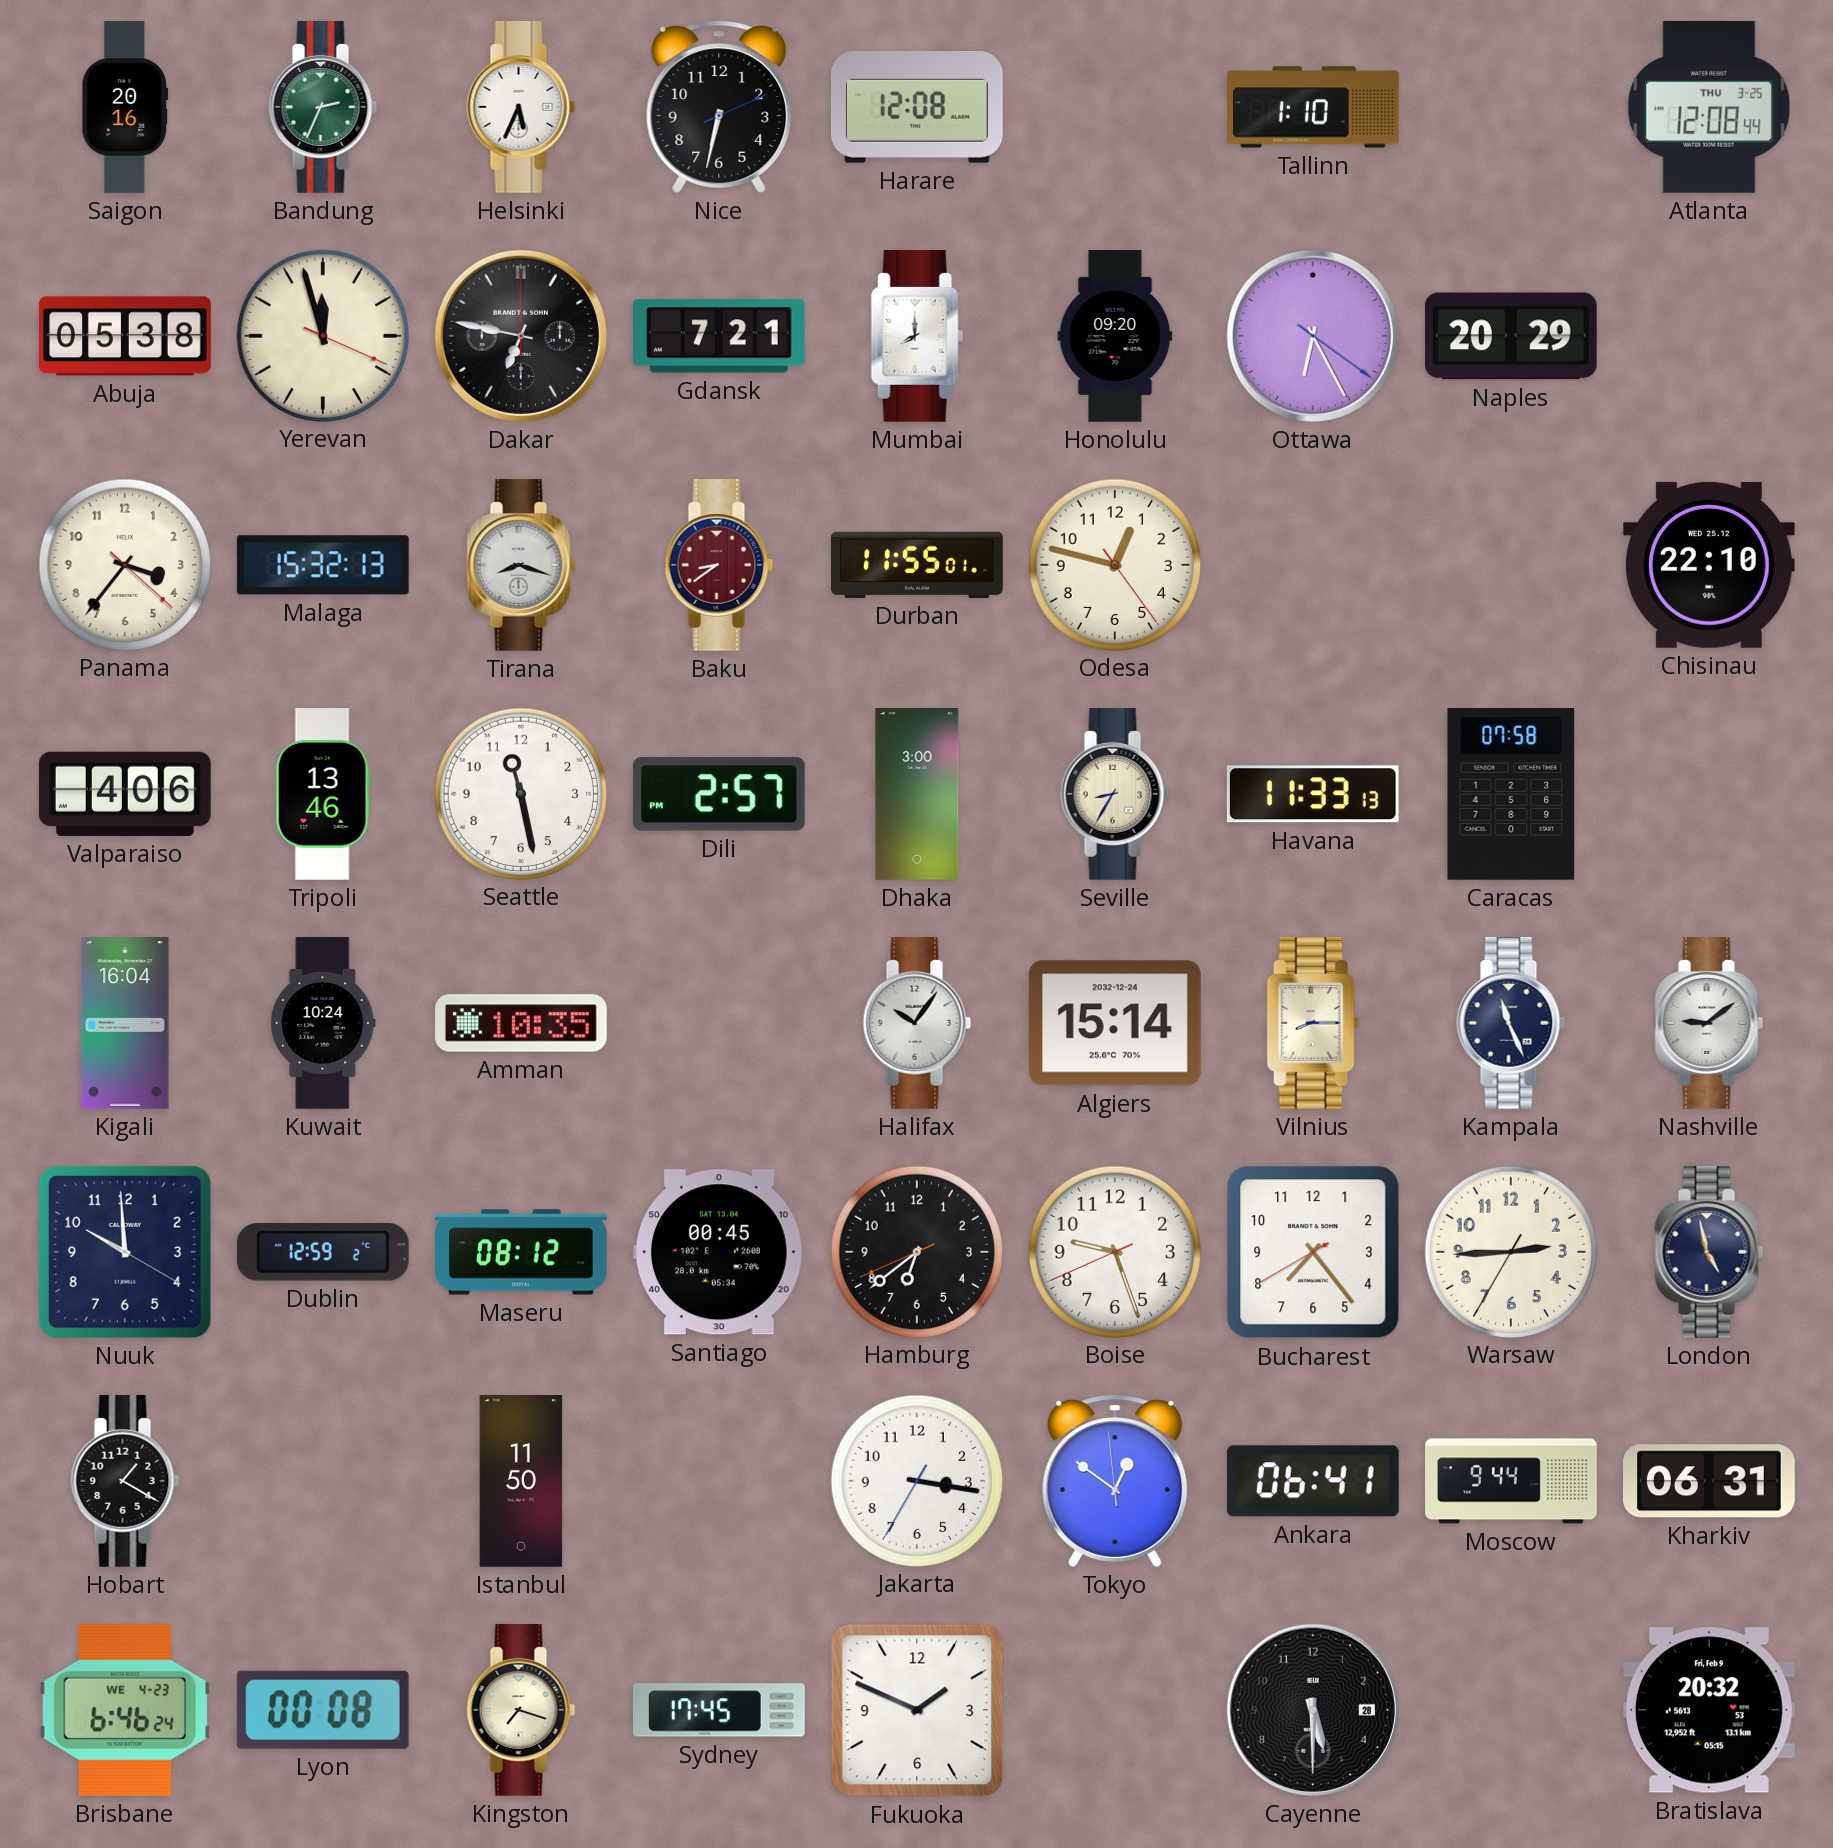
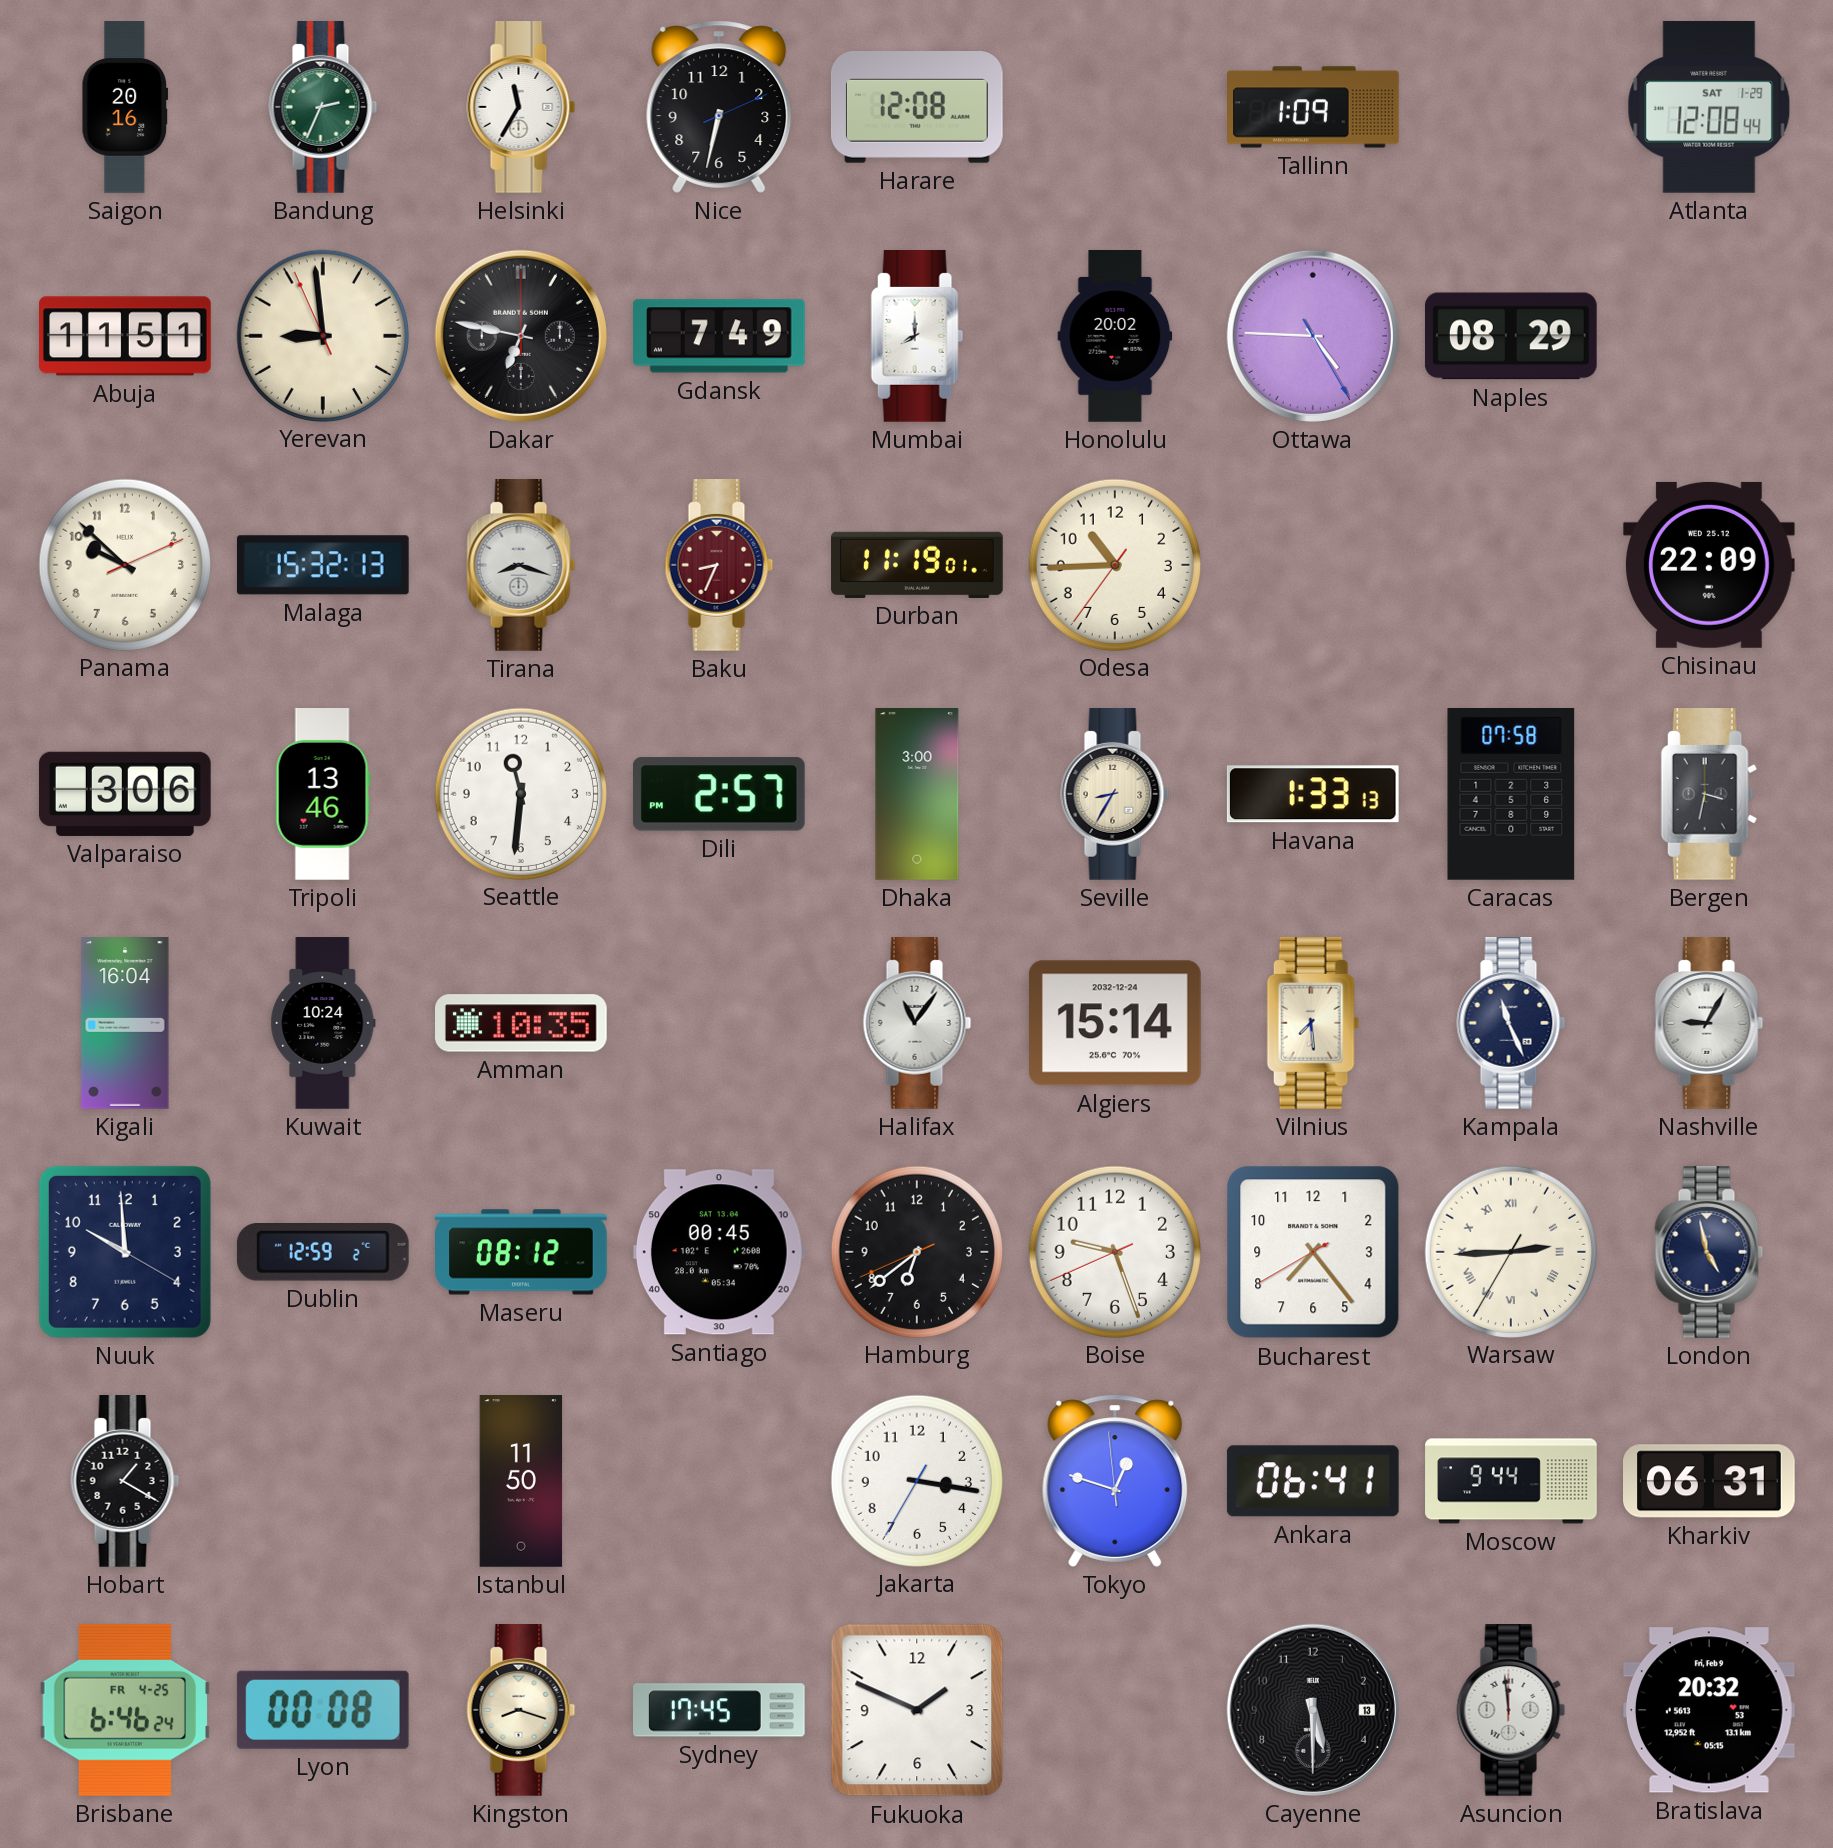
Helsinki: 5:34 -> 11:35
Tallinn: 1:10 -> 1:09
Atlanta date: THU 3-25 -> SAT 1-29
Abuja: 05:38 -> 11:51
Yerevan: 11:57 -> 8:58
Gdansk: 7:21 -> 7:49
Honolulu: 09:20 -> 20:02
Ottawa: 6:25 -> 4:45
Naples: 20:29 -> 08:29
Panama: 3:36 -> 9:52
Baku: 8:39 -> 8:34
Durban: 11:55 -> 11:19
Odesa: 12:47 -> 10:44
Chisinau: 22:10 -> 22:09
Valparaiso: 4:06 -> 3:06
Seattle: 11:28 -> 11:31
Havana: 11:33 -> 1:33
Bergen: none -> 3:32
Halifax: 10:06 -> 11:06
Vilnius: 8:15 -> 7:29
Nashville: 9:09 -> 9:05
Warsaw numerals: Arabic -> Roman
Tokyo: 12:50 -> 12:47
Brisbane date: WE 4-23 -> FR 4-25
Kingston: 7:18 -> 8:18
Cayenne date: 28 -> 13
Asuncion: none -> 11:59
